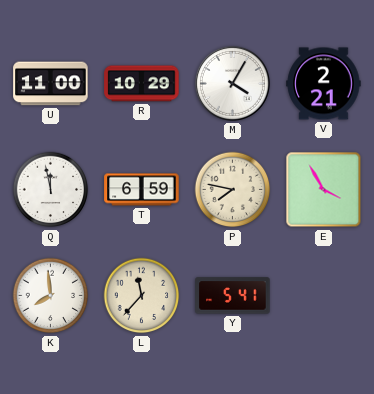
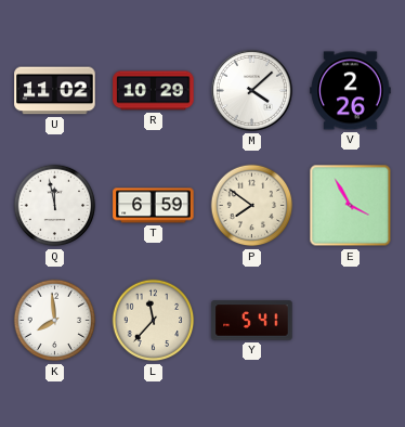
U: 11:00 -> 11:02
M: 4:05 -> 4:08
V: 2:21 -> 2:26
P: 7:47 -> 7:51
